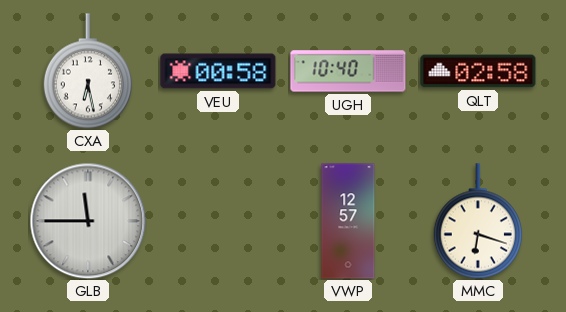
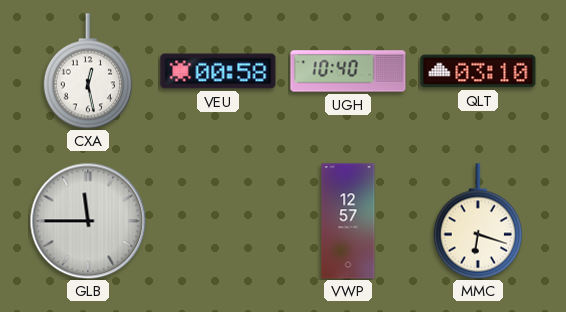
CXA: 6:28 -> 12:28
QLT: 02:58 -> 03:10
